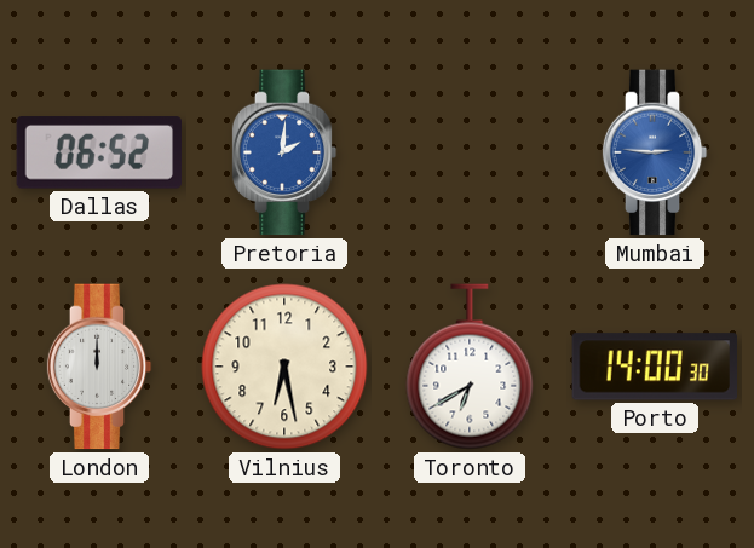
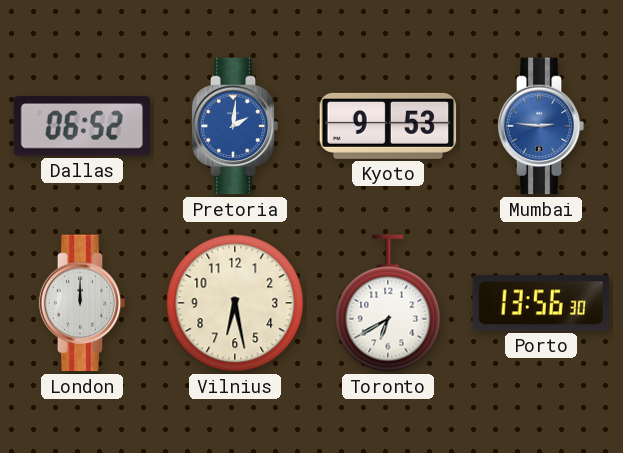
Kyoto: none -> 9:53
Porto: 14:00 -> 13:56
